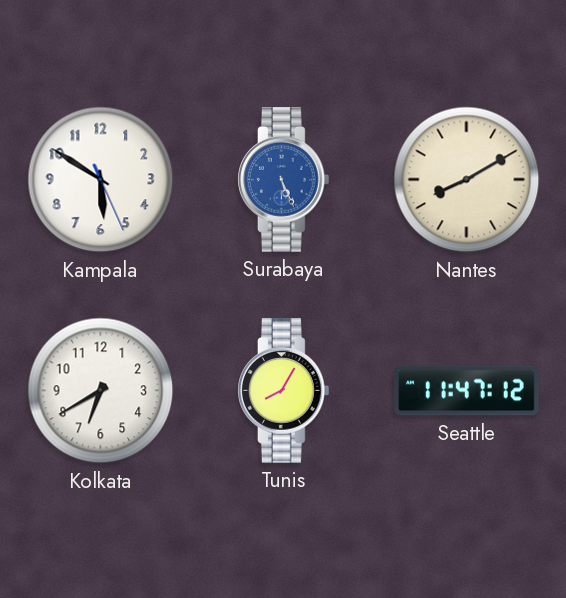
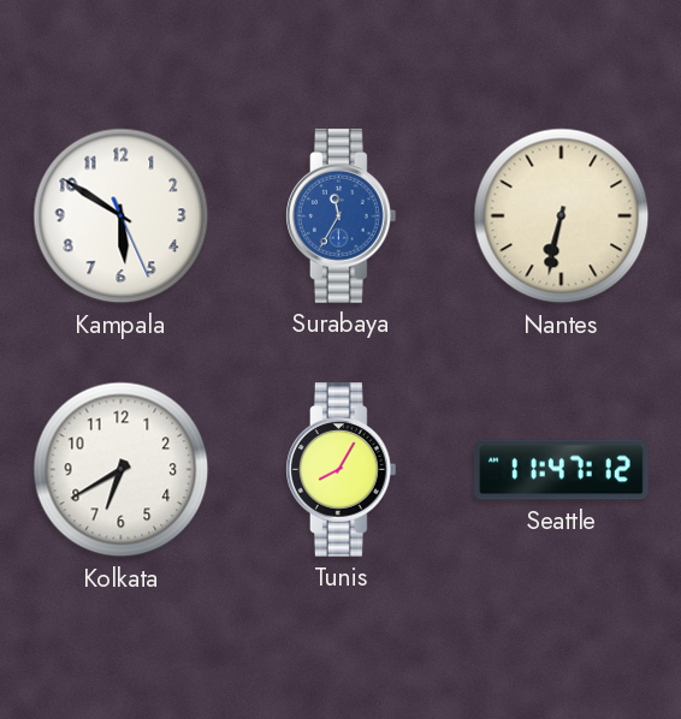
Surabaya: 5:26 -> 11:35
Nantes: 8:10 -> 6:32
